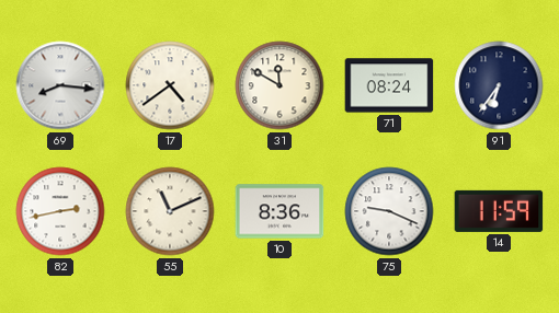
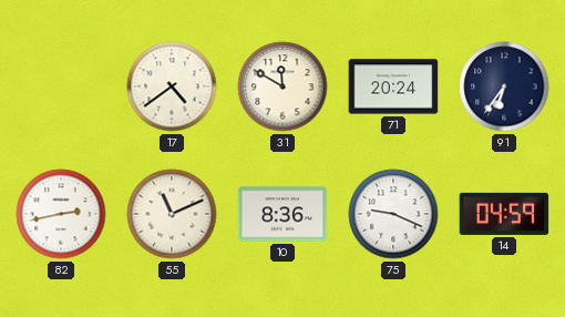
69: 8:16 -> none
71: 08:24 -> 20:24
14: 11:59 -> 04:59
